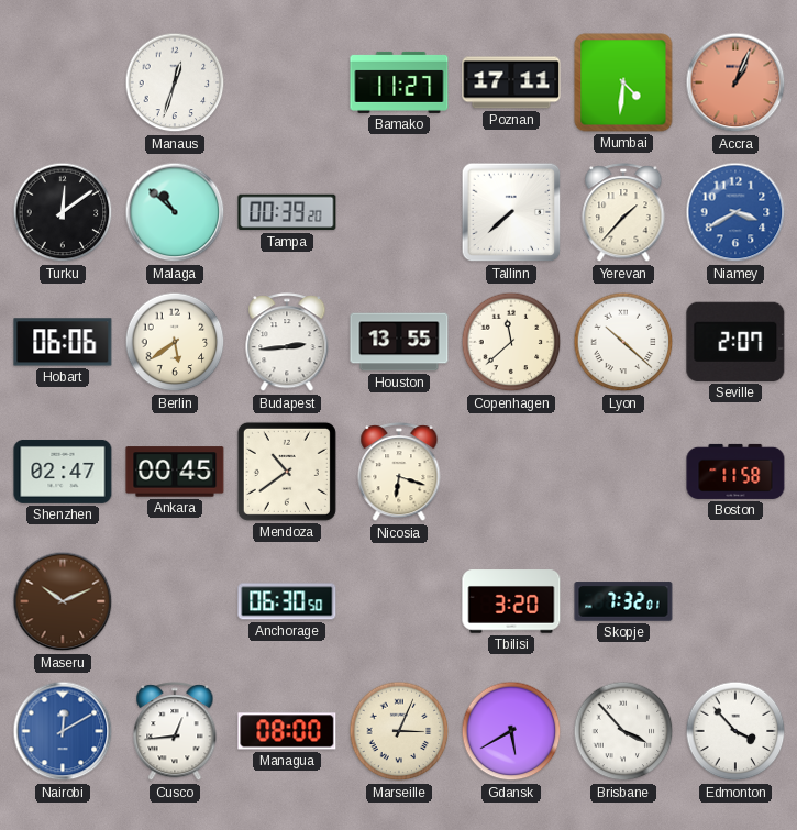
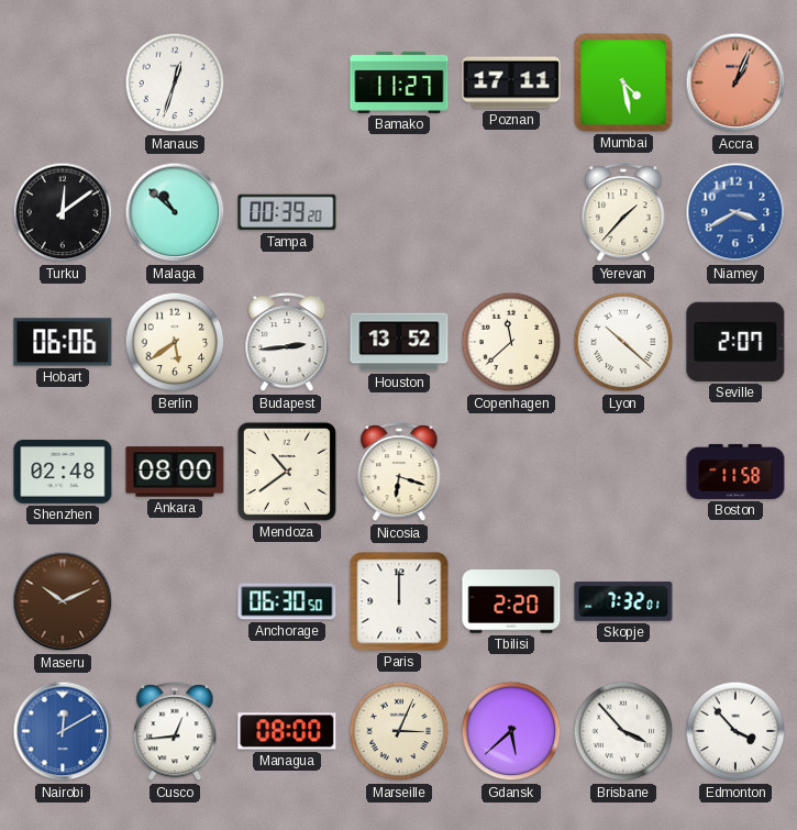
Mumbai: 4:31 -> 4:28
Tallinn: 7:38 -> none
Houston: 13:55 -> 13:52
Shenzhen: 02:47 -> 02:48
Ankara: 00:45 -> 08:00
Paris: none -> 12:00
Tbilisi: 3:20 -> 2:20
Gdansk: 5:40 -> 5:38
